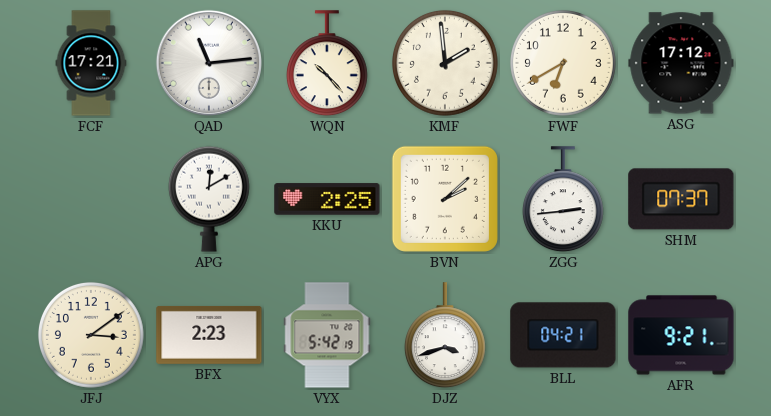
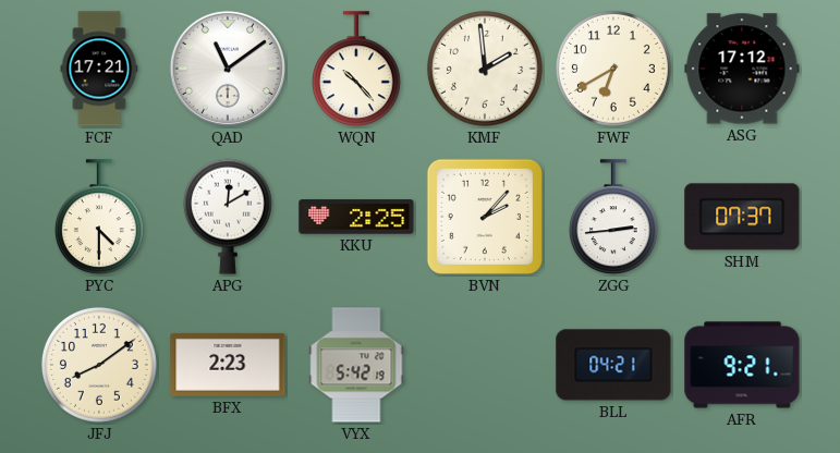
QAD: 11:14 -> 11:09
PYC: none -> 4:30
BVN: 2:08 -> 2:07
JFJ: 3:09 -> 8:09
DJZ: 3:42 -> none
